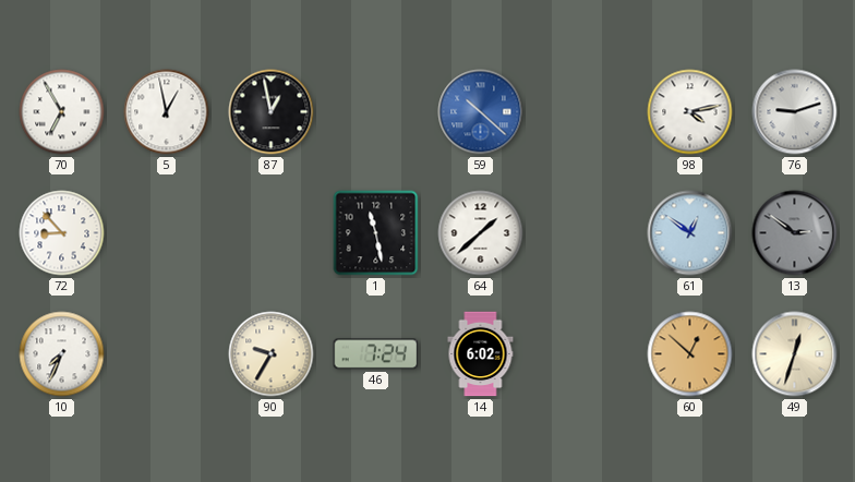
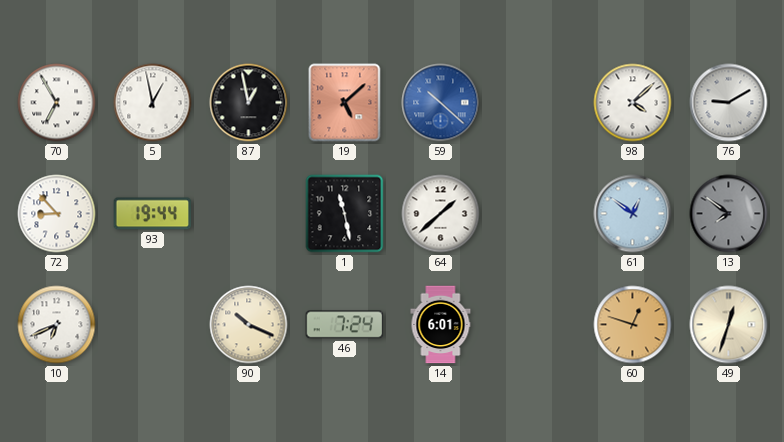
19: none -> 5:08
98: 4:13 -> 4:08
76: 9:12 -> 9:10
93: none -> 19:44
13: 2:51 -> 7:51
10: 7:34 -> 6:41
90: 9:35 -> 10:19
14: 6:02 -> 6:01
60: 12:52 -> 12:48
